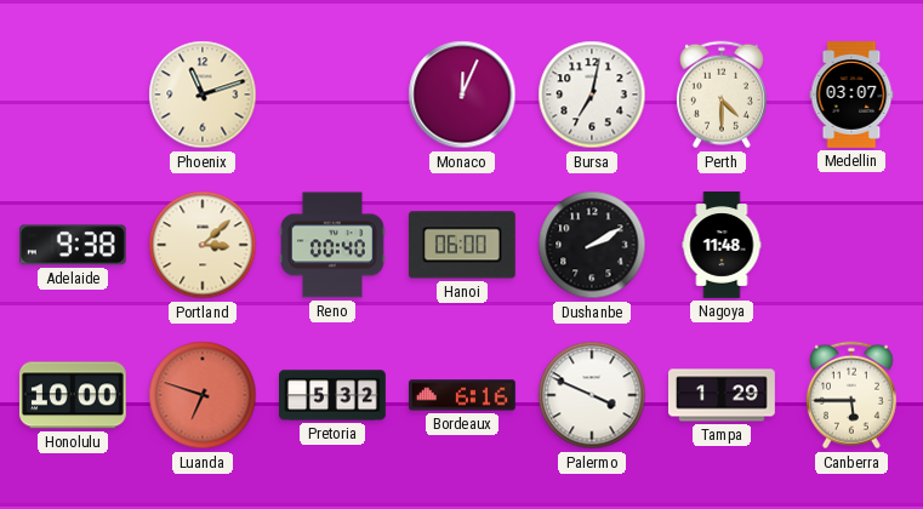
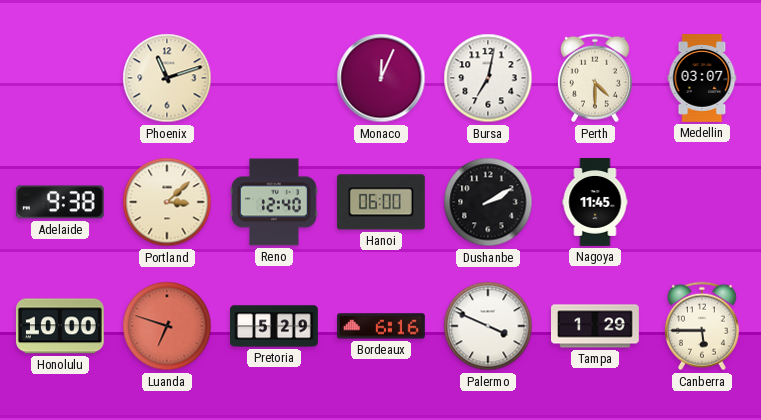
Reno: 00:40 -> 12:40
Nagoya: 11:48 -> 11:45
Pretoria: 5:32 -> 5:29
